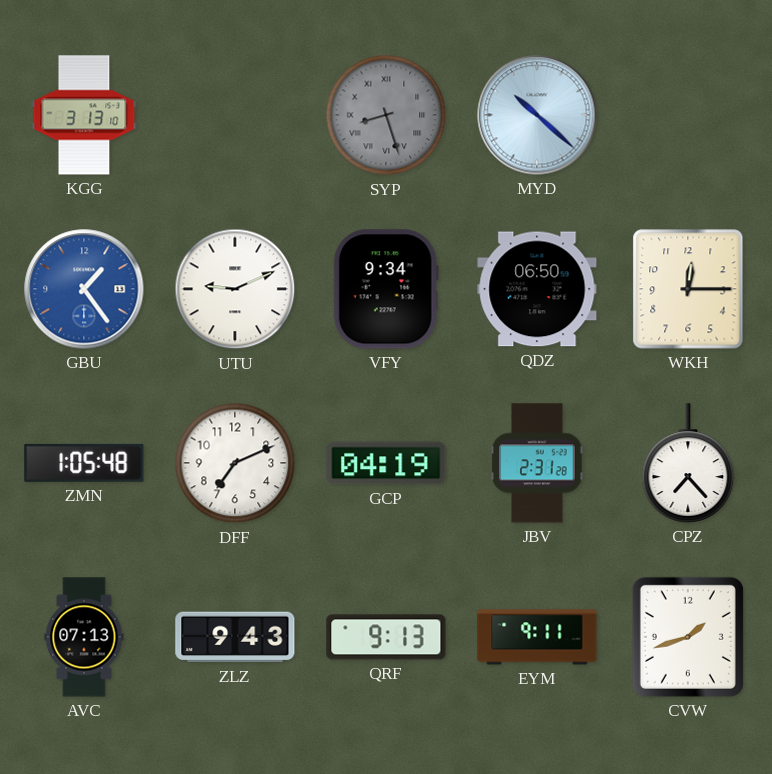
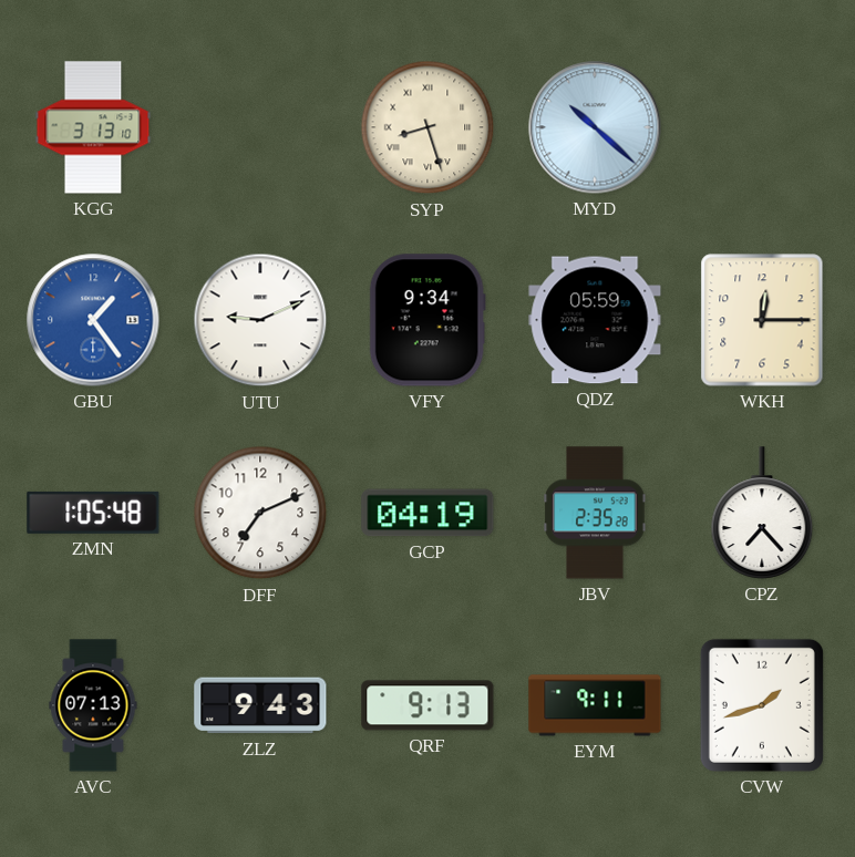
SYP dial: grey -> cream
QDZ: 06:50 -> 05:59
JBV: 2:31 -> 2:35
